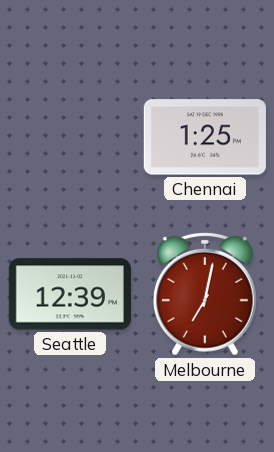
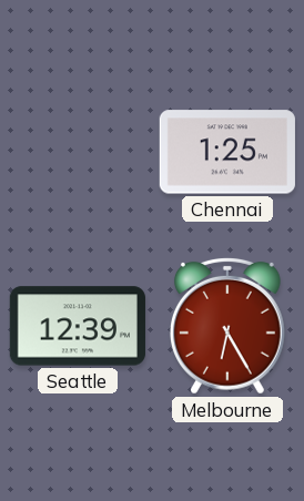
Melbourne: 7:02 -> 6:25
